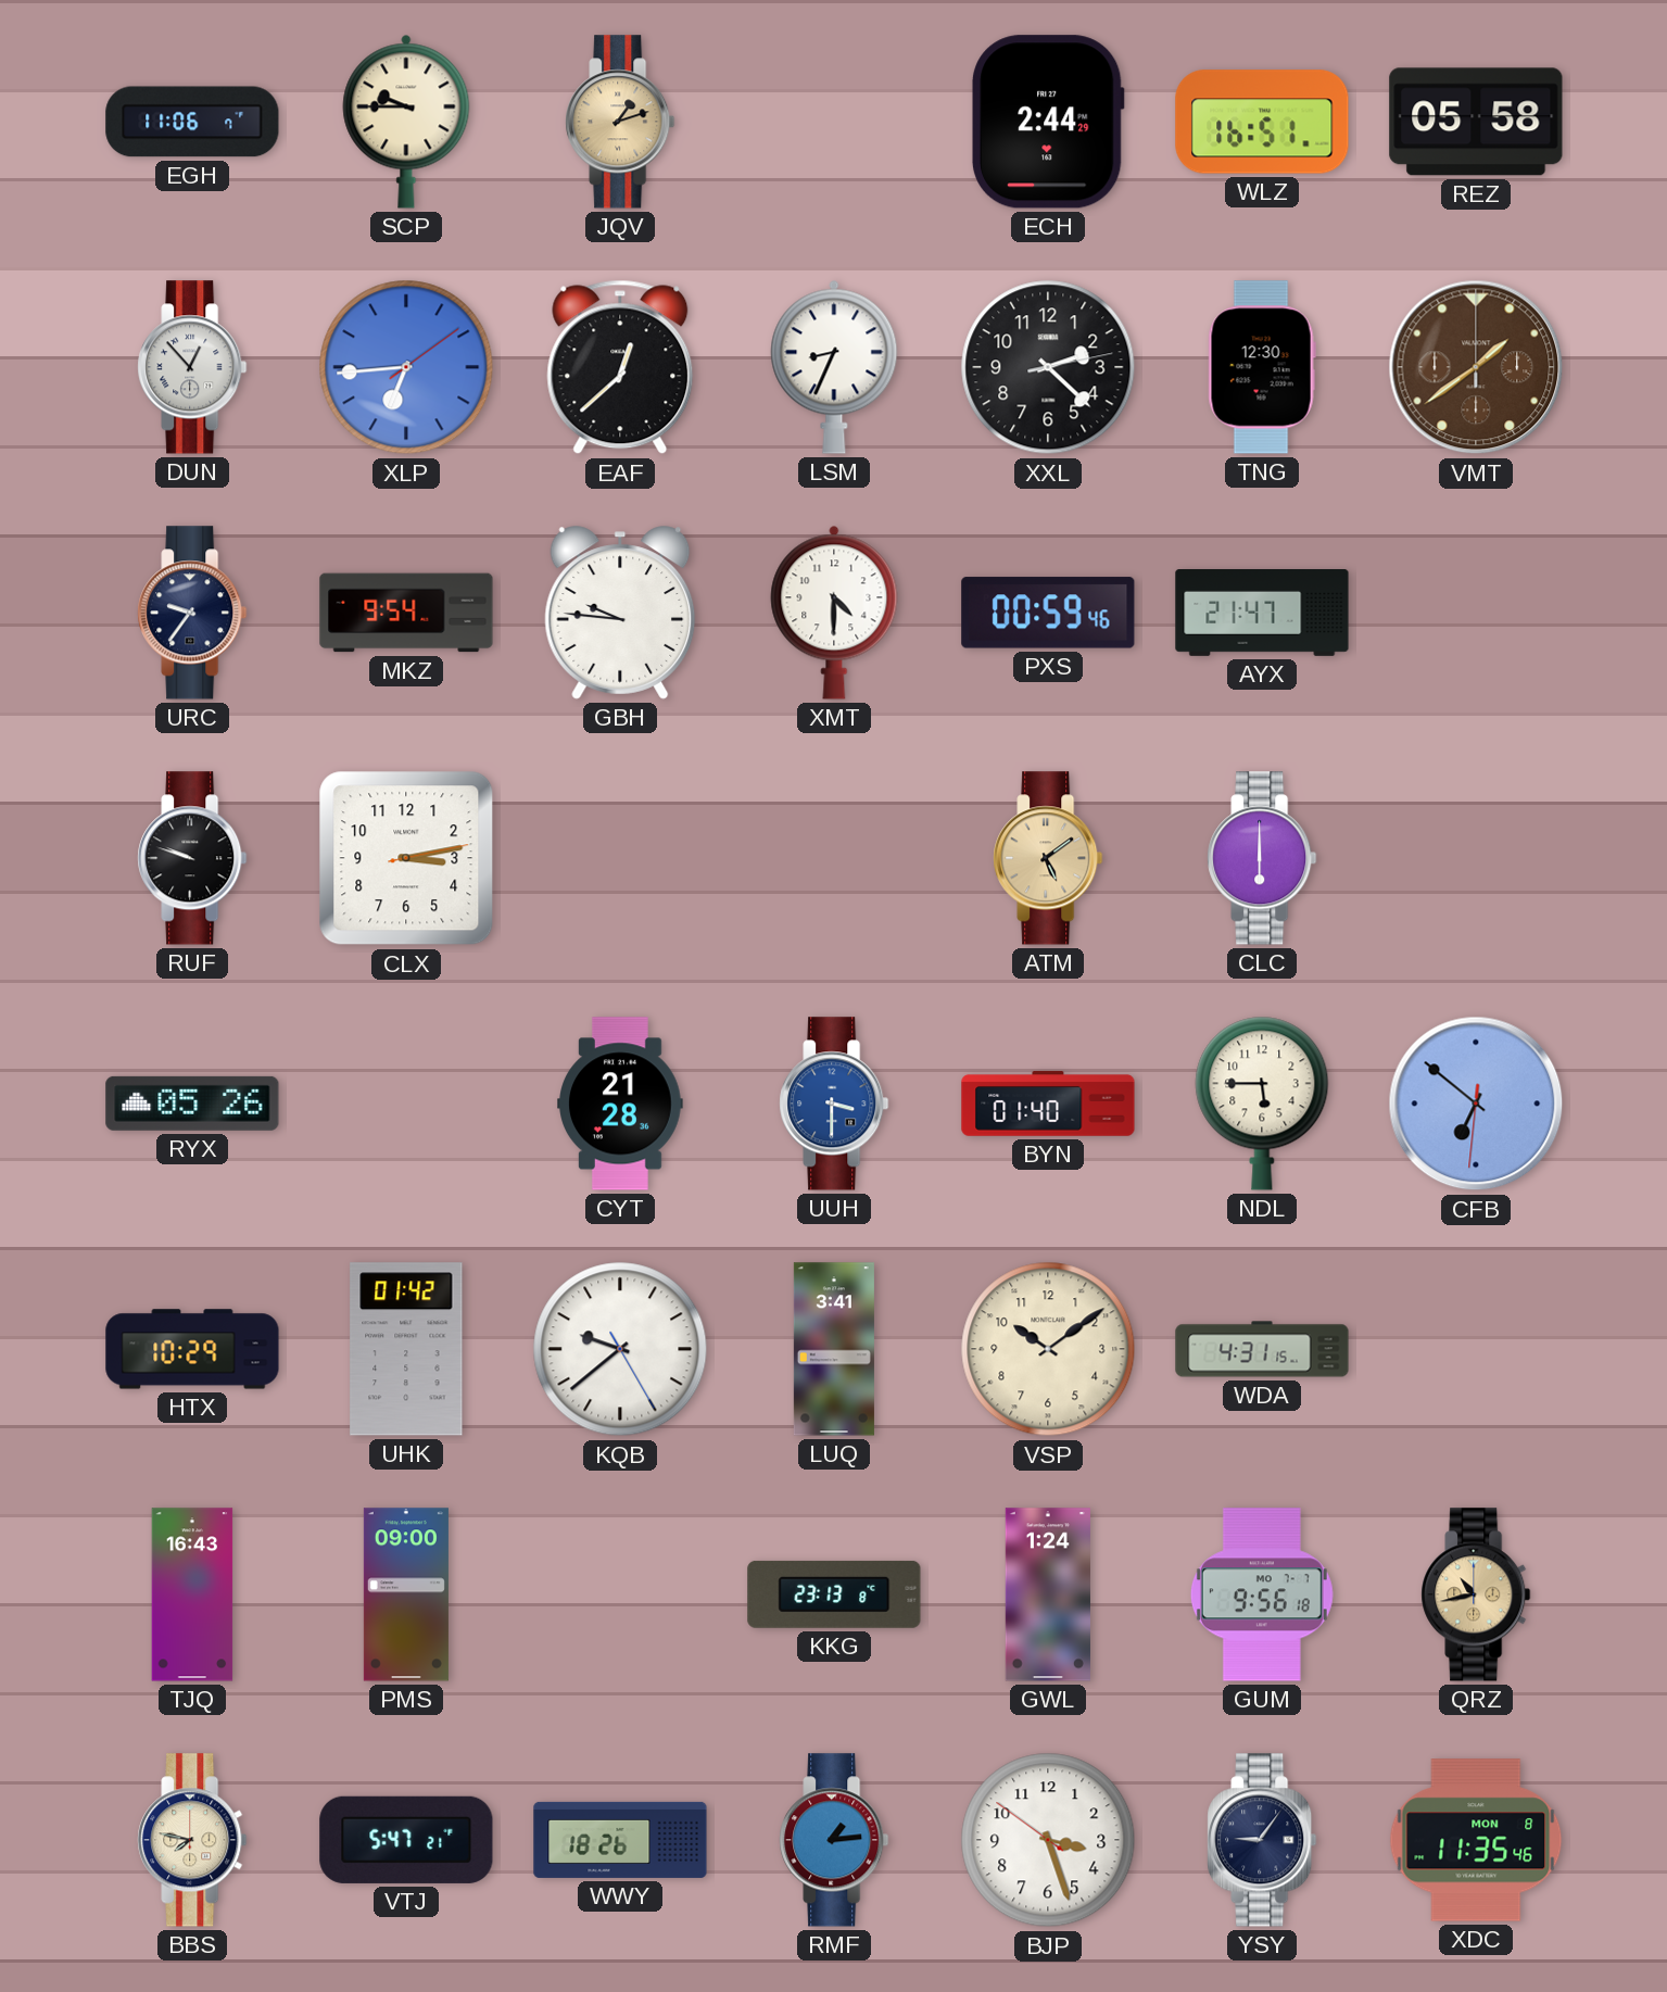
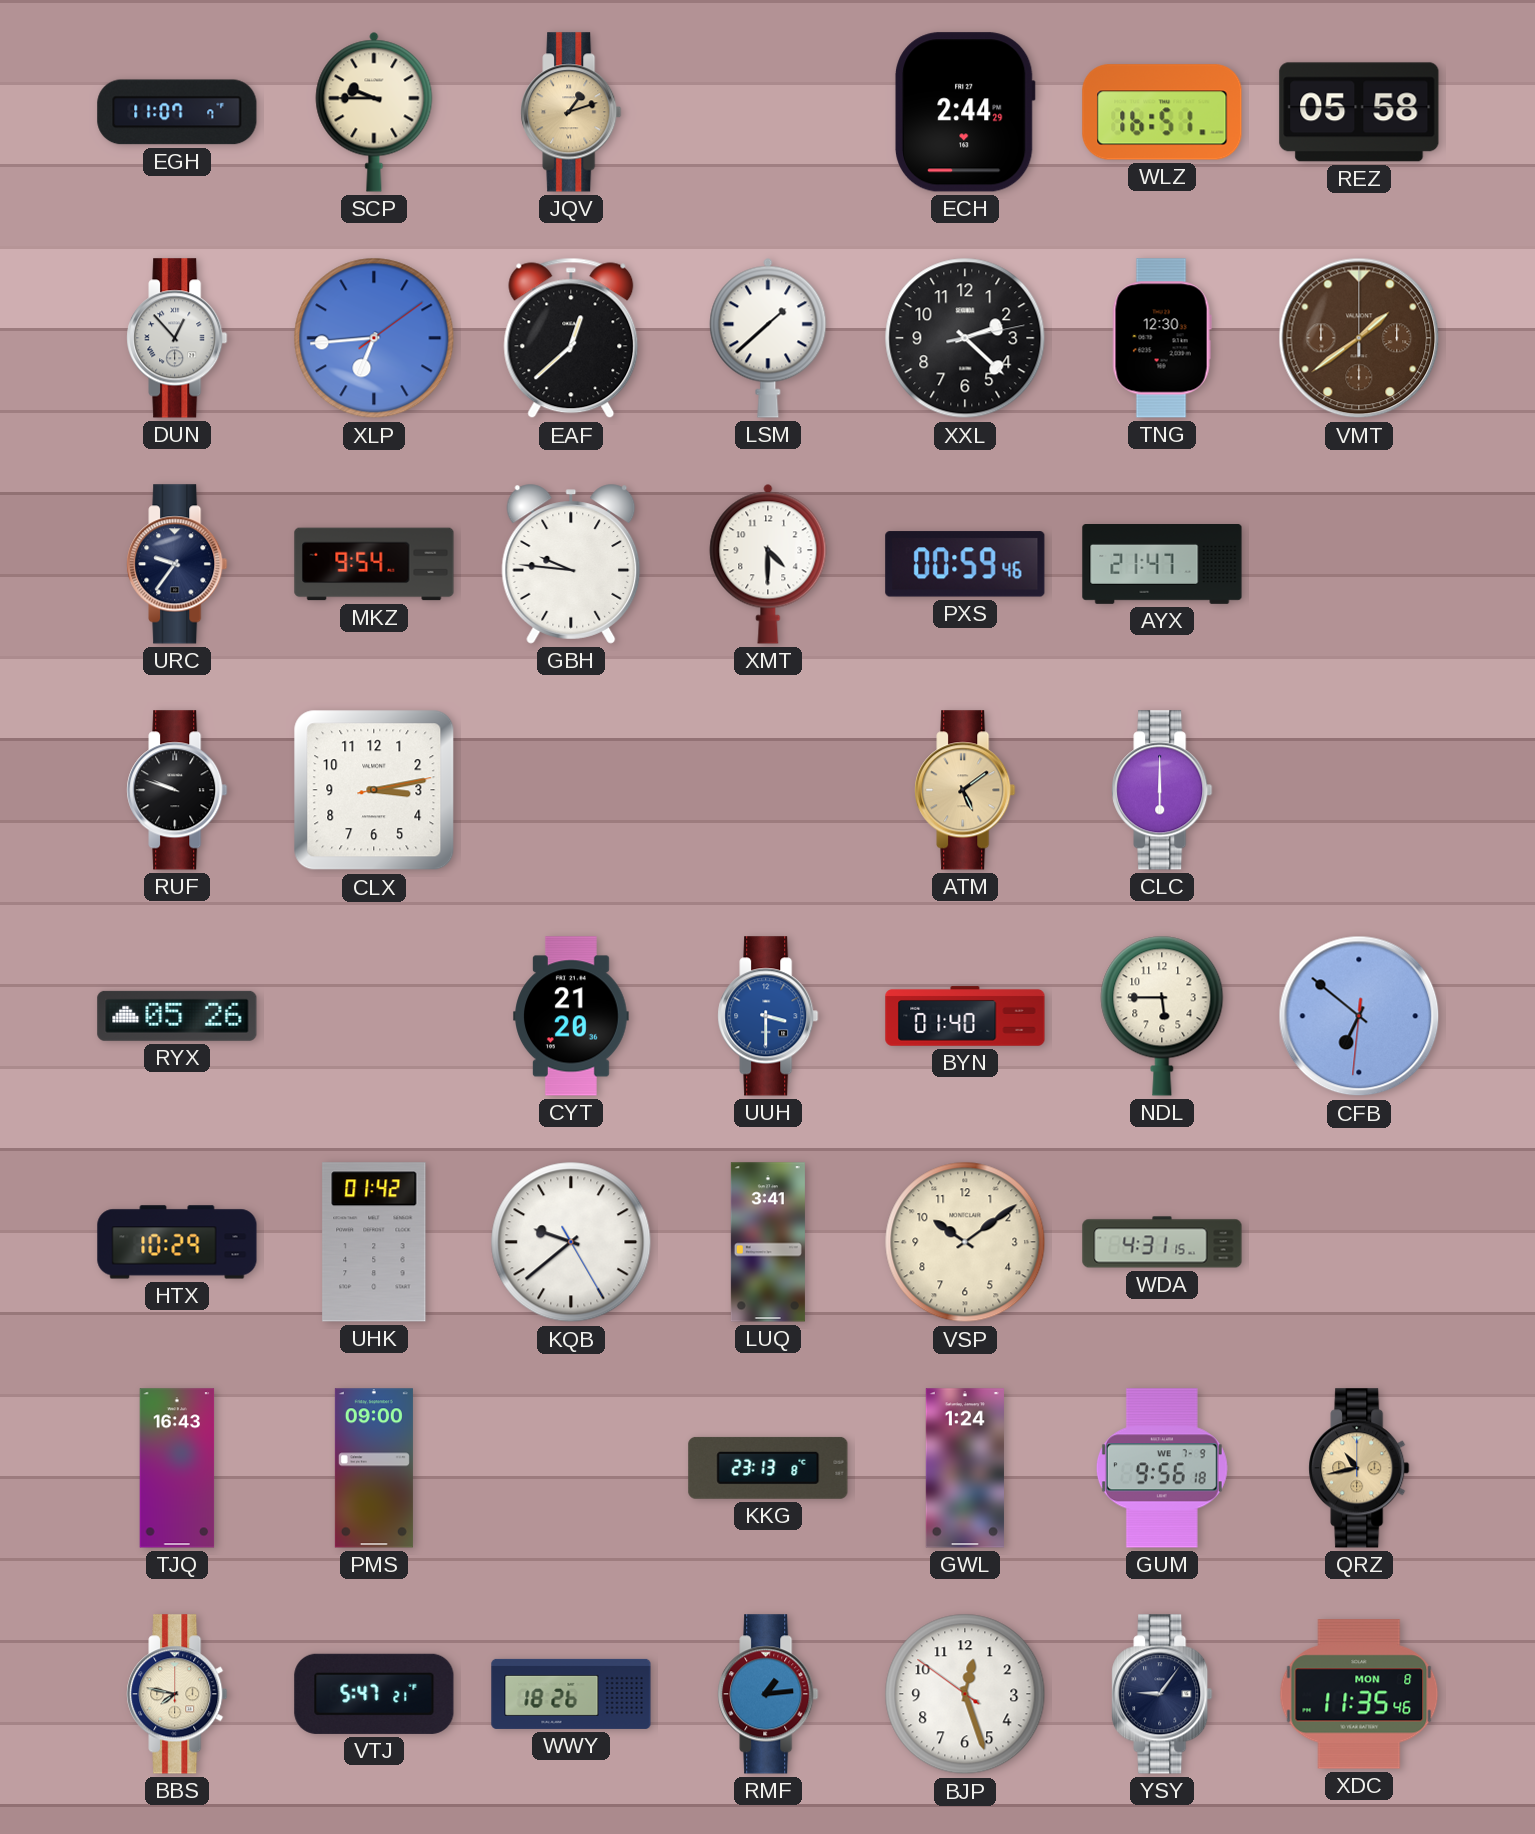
EGH: 11:06 -> 11:07
LSM: 8:34 -> 1:38
CYT: 21:28 -> 21:20
GUM date: MO 7-7 -> WE 7-9
BJP: 3:26 -> 12:26
